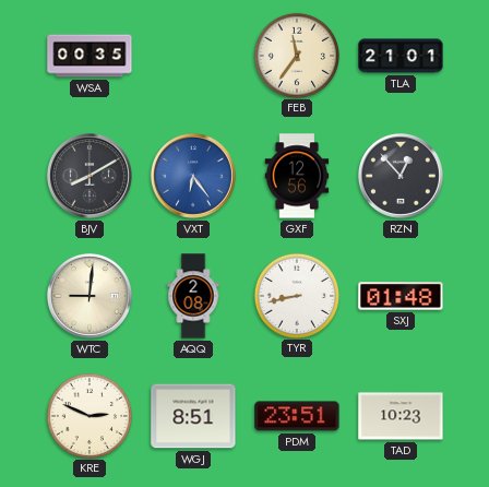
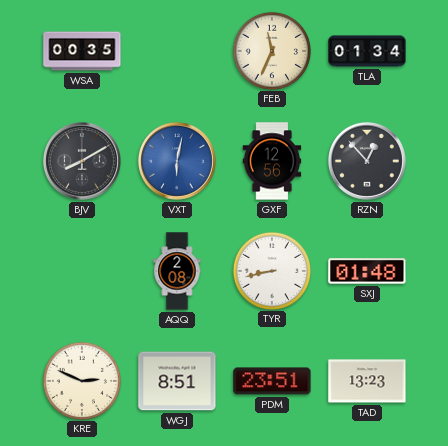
FEB: 11:36 -> 11:34
TLA: 21:01 -> 01:34
VXT: 6:24 -> 6:02
WTC: 9:01 -> none
TAD: 10:23 -> 13:23
